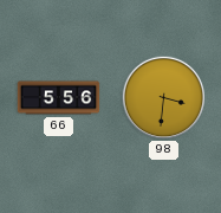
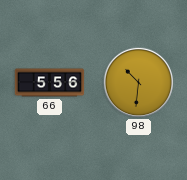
98: 3:31 -> 10:31
